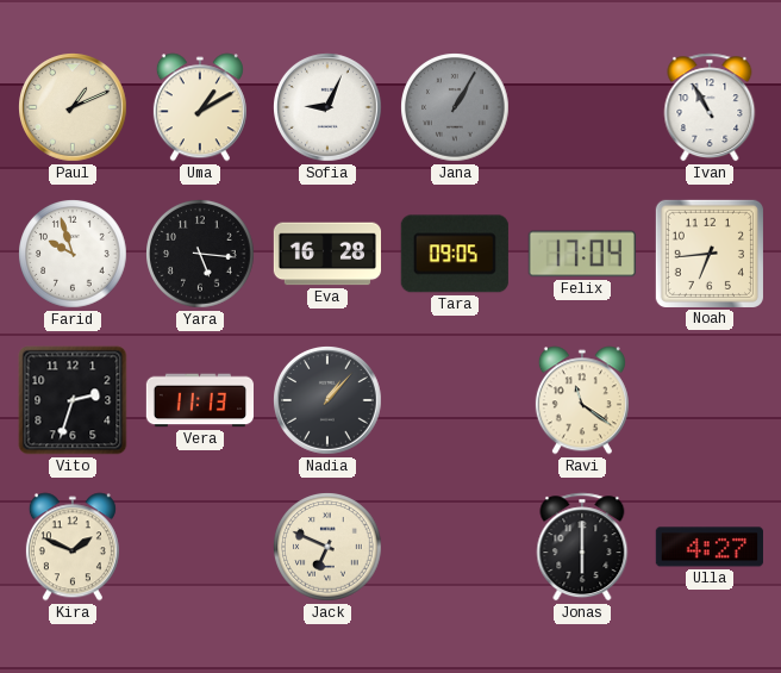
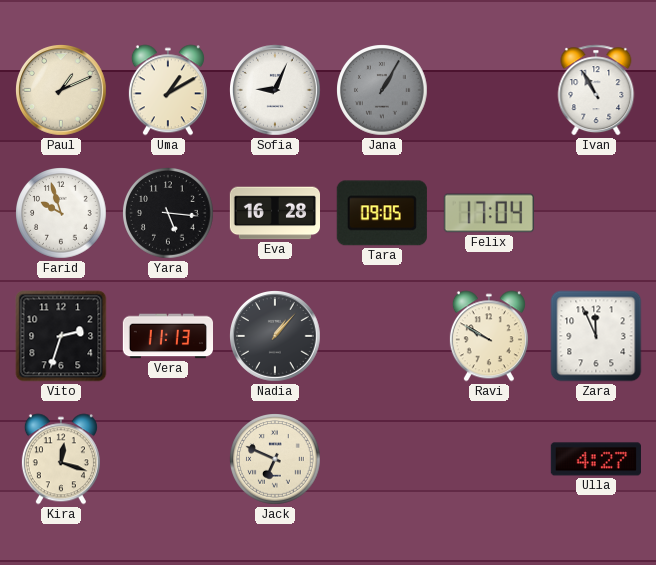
Noah: 6:44 -> none
Ravi: 11:21 -> 9:50
Zara: none -> 11:56
Kira: 1:49 -> 12:18
Jonas: 6:00 -> none
